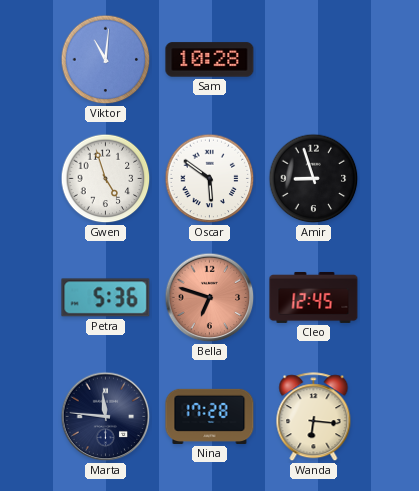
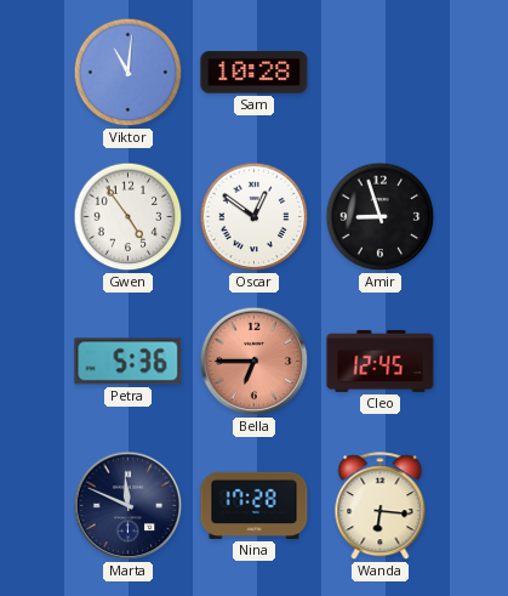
Gwen: 4:57 -> 4:54
Oscar: 5:51 -> 12:51
Bella: 6:48 -> 6:45
Marta: 11:46 -> 11:49
